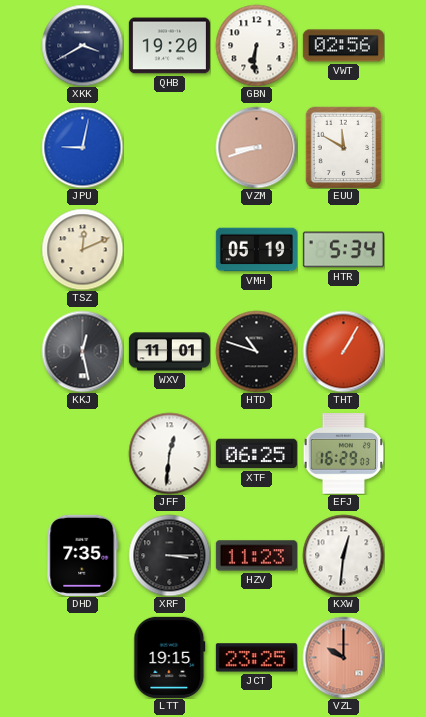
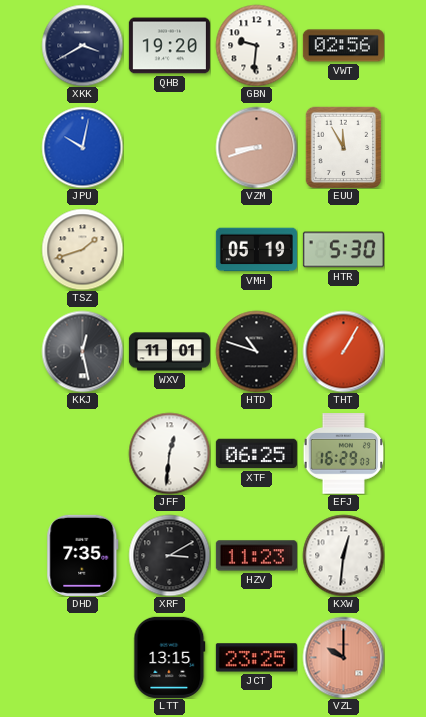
GBN: 6:31 -> 9:31
JPU: 9:02 -> 10:02
EUU: 11:50 -> 11:55
TSZ: 12:11 -> 1:42
HTR: 5:34 -> 5:30
XRF: 3:15 -> 3:10
LTT: 19:15 -> 13:15
